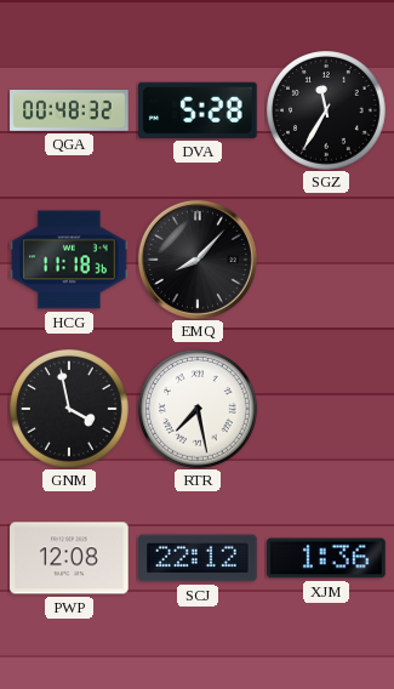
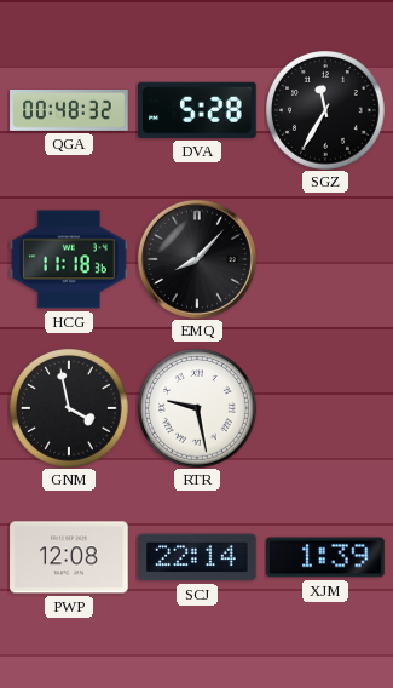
RTR: 7:28 -> 9:28
SCJ: 22:12 -> 22:14
XJM: 1:36 -> 1:39
